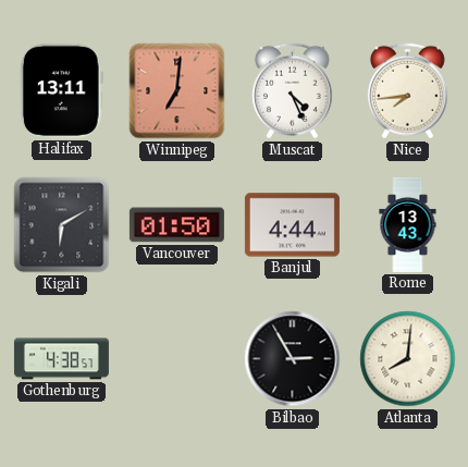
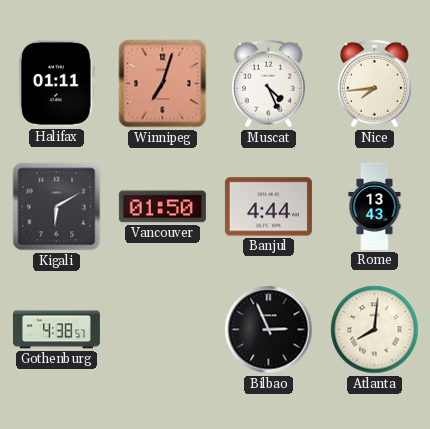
Halifax: 13:11 -> 01:11
Winnipeg: 7:01 -> 7:03
Bilbao: 2:55 -> 2:56
